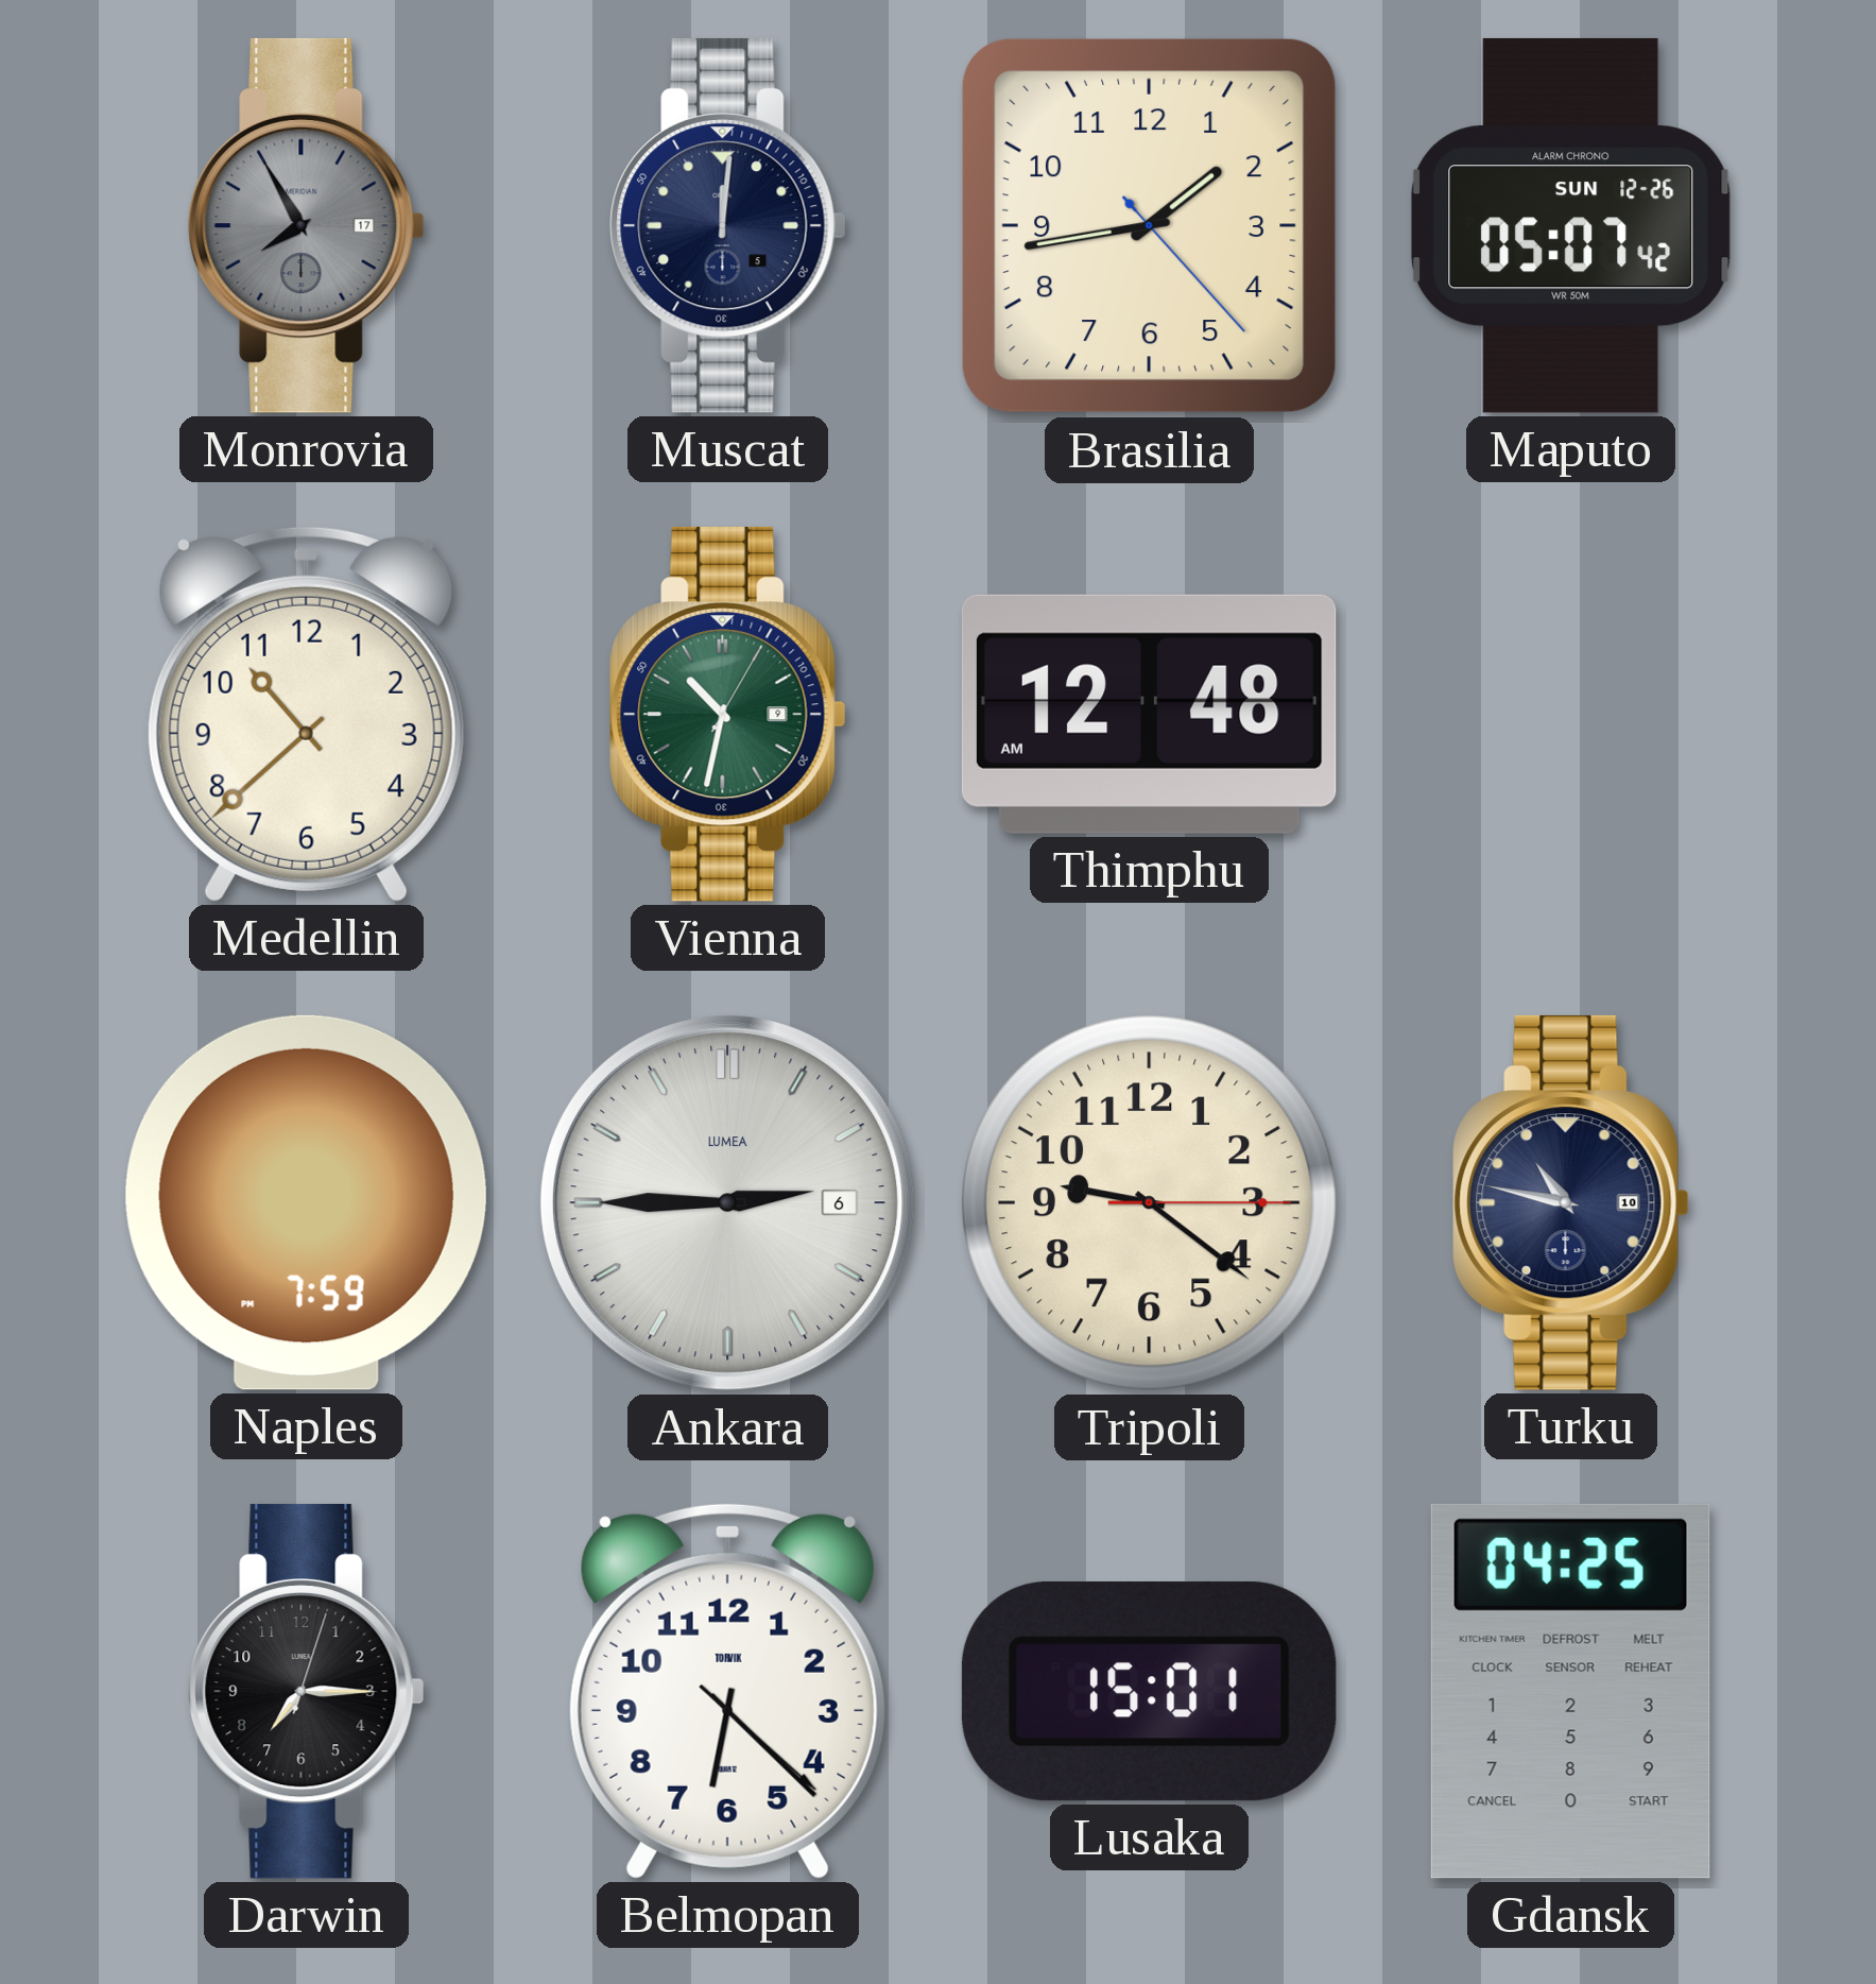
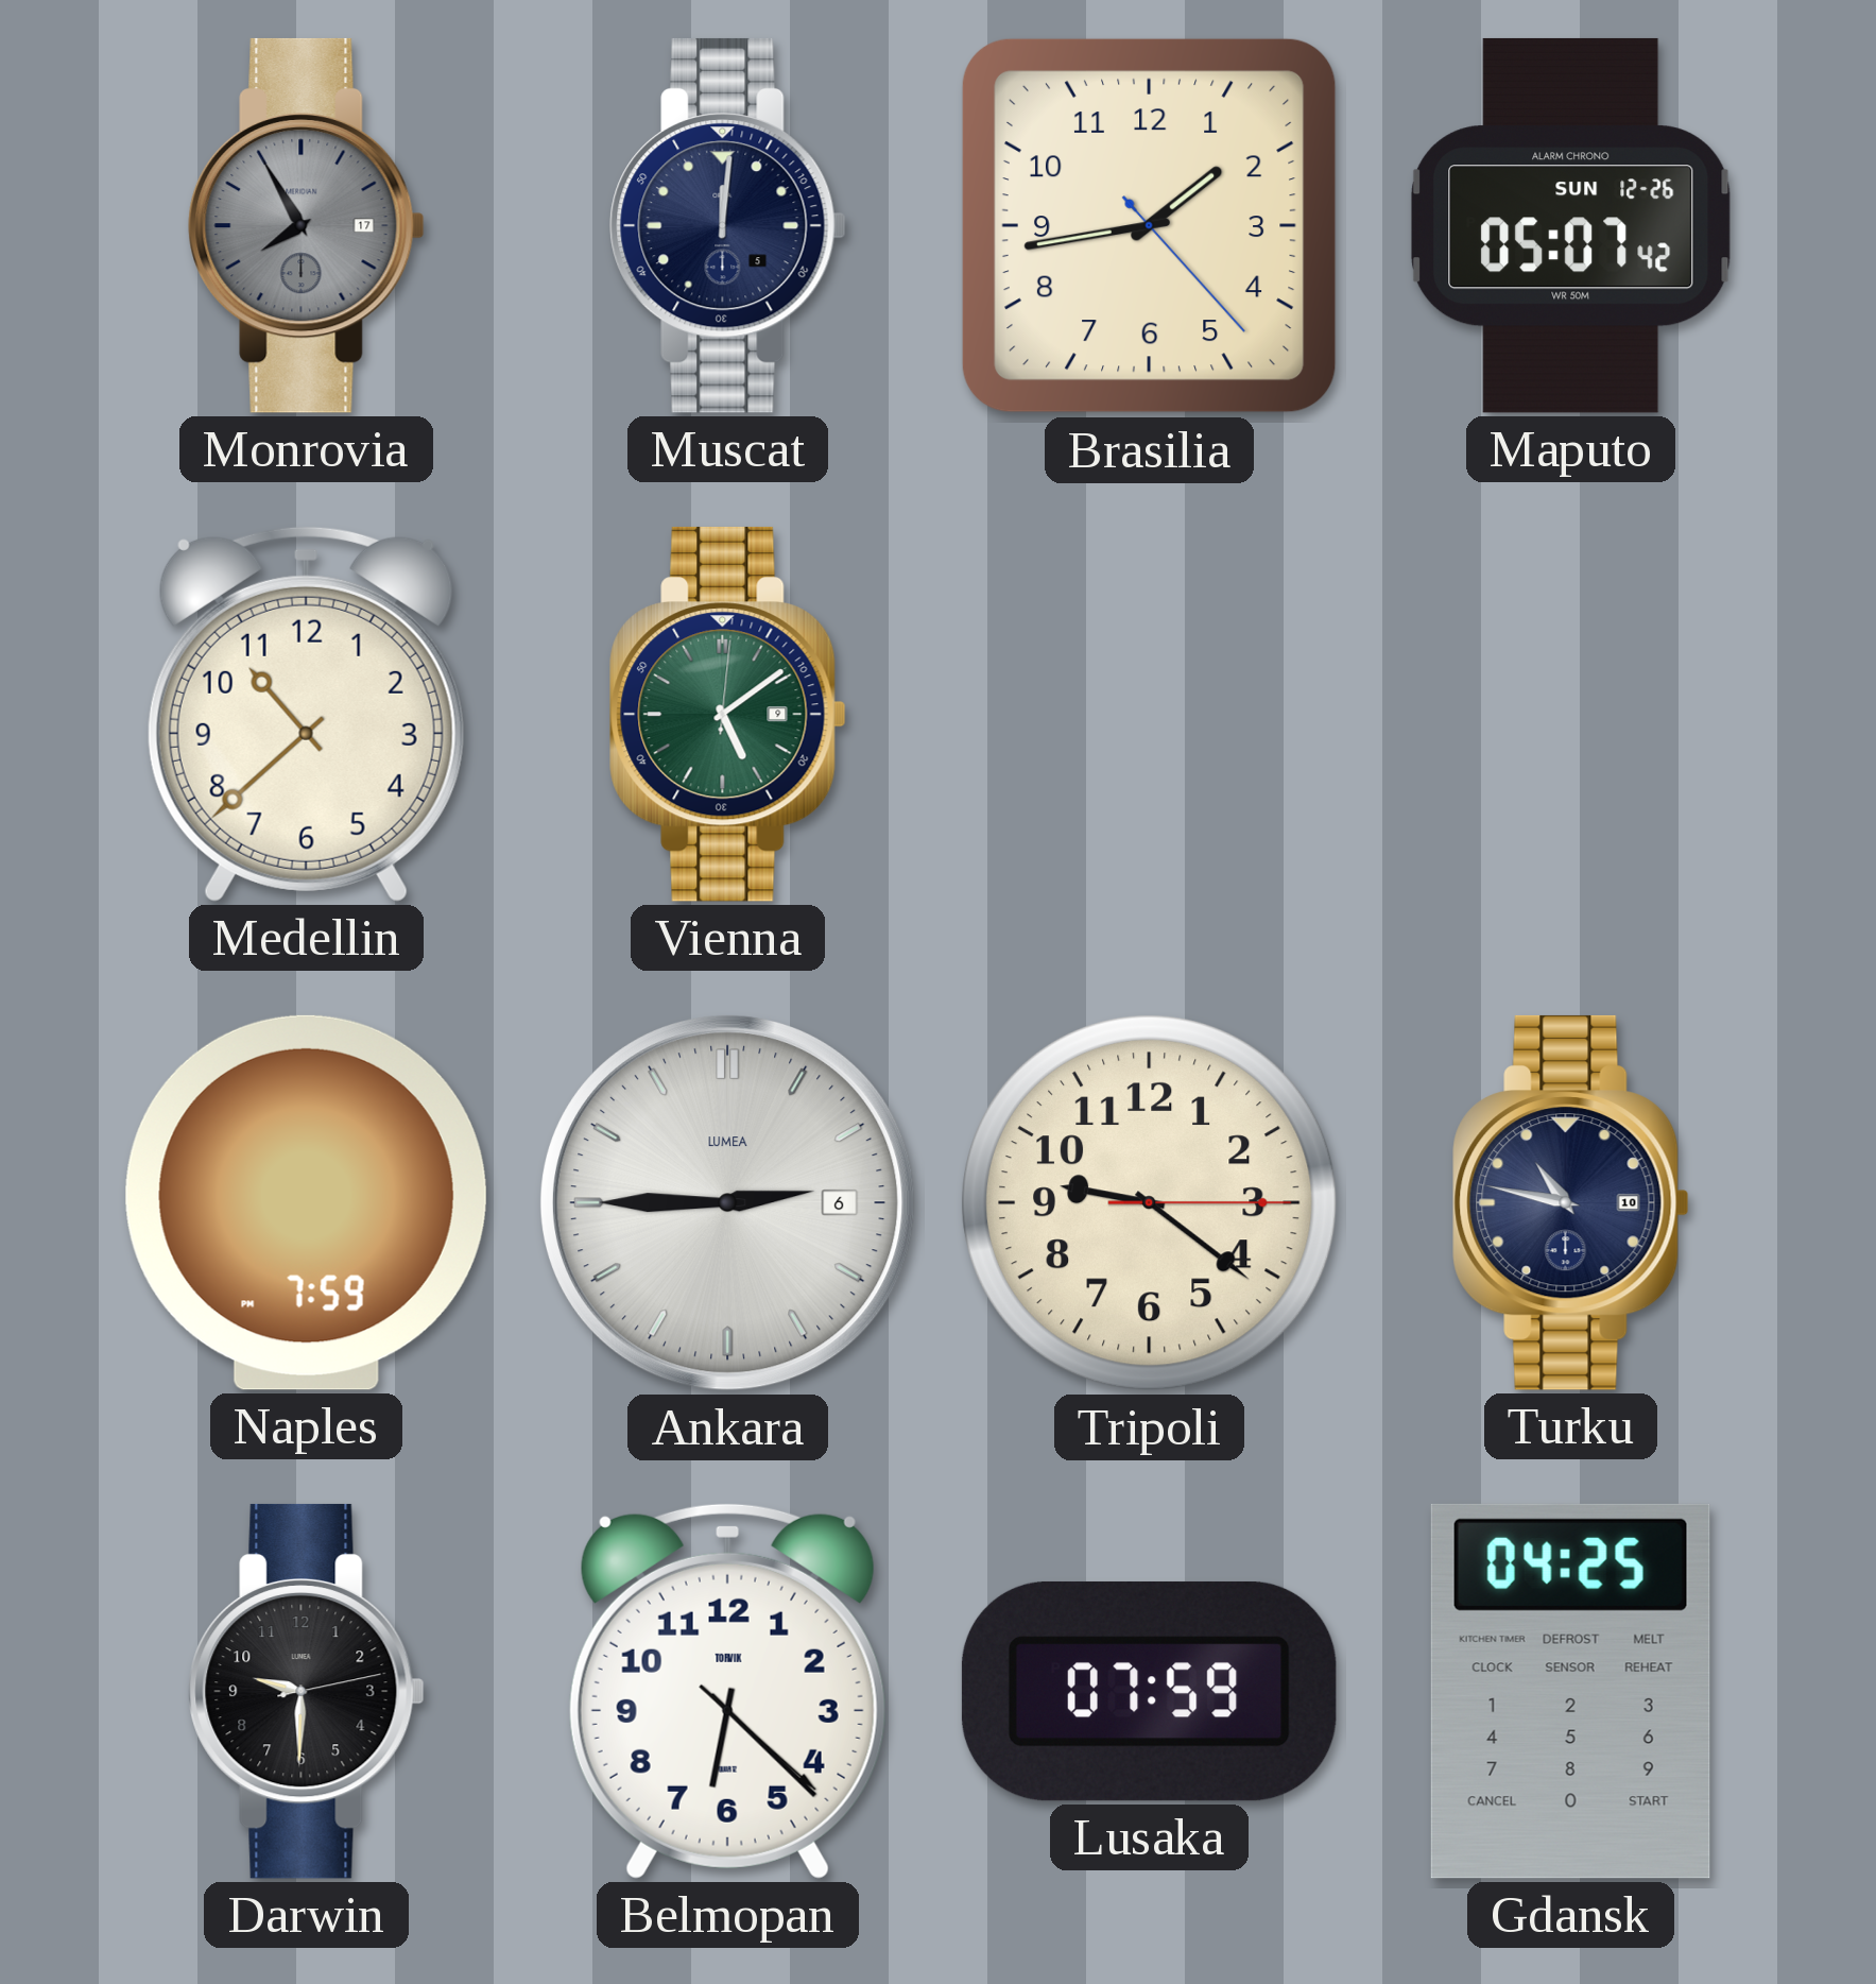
Vienna: 10:32 -> 5:09
Thimphu: 12:48 -> none
Darwin: 7:15 -> 9:30
Lusaka: 15:01 -> 07:59
